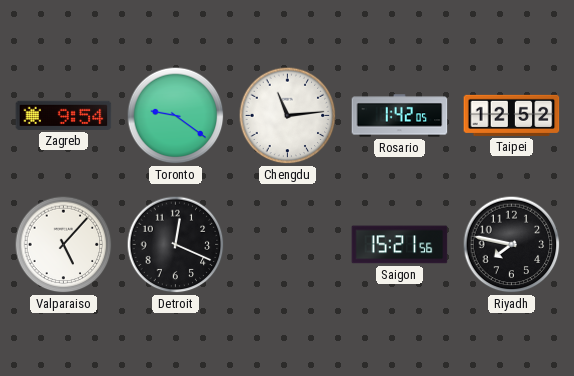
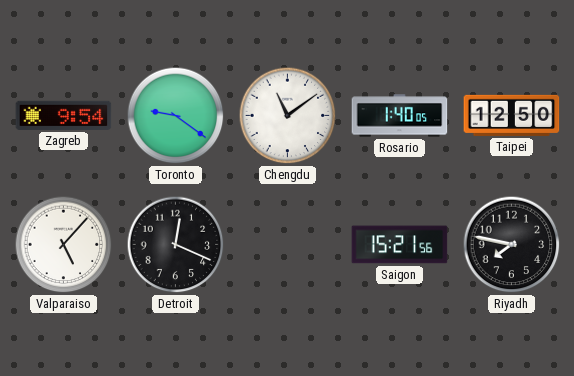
Chengdu: 11:14 -> 11:09
Rosario: 1:42 -> 1:40
Taipei: 12:52 -> 12:50
